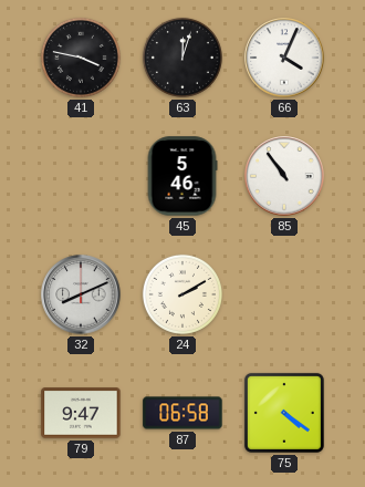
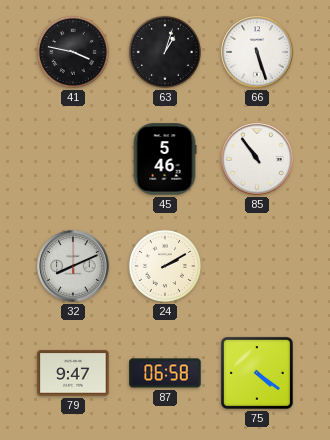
63: 12:03 -> 1:03
66: 4:04 -> 5:27
